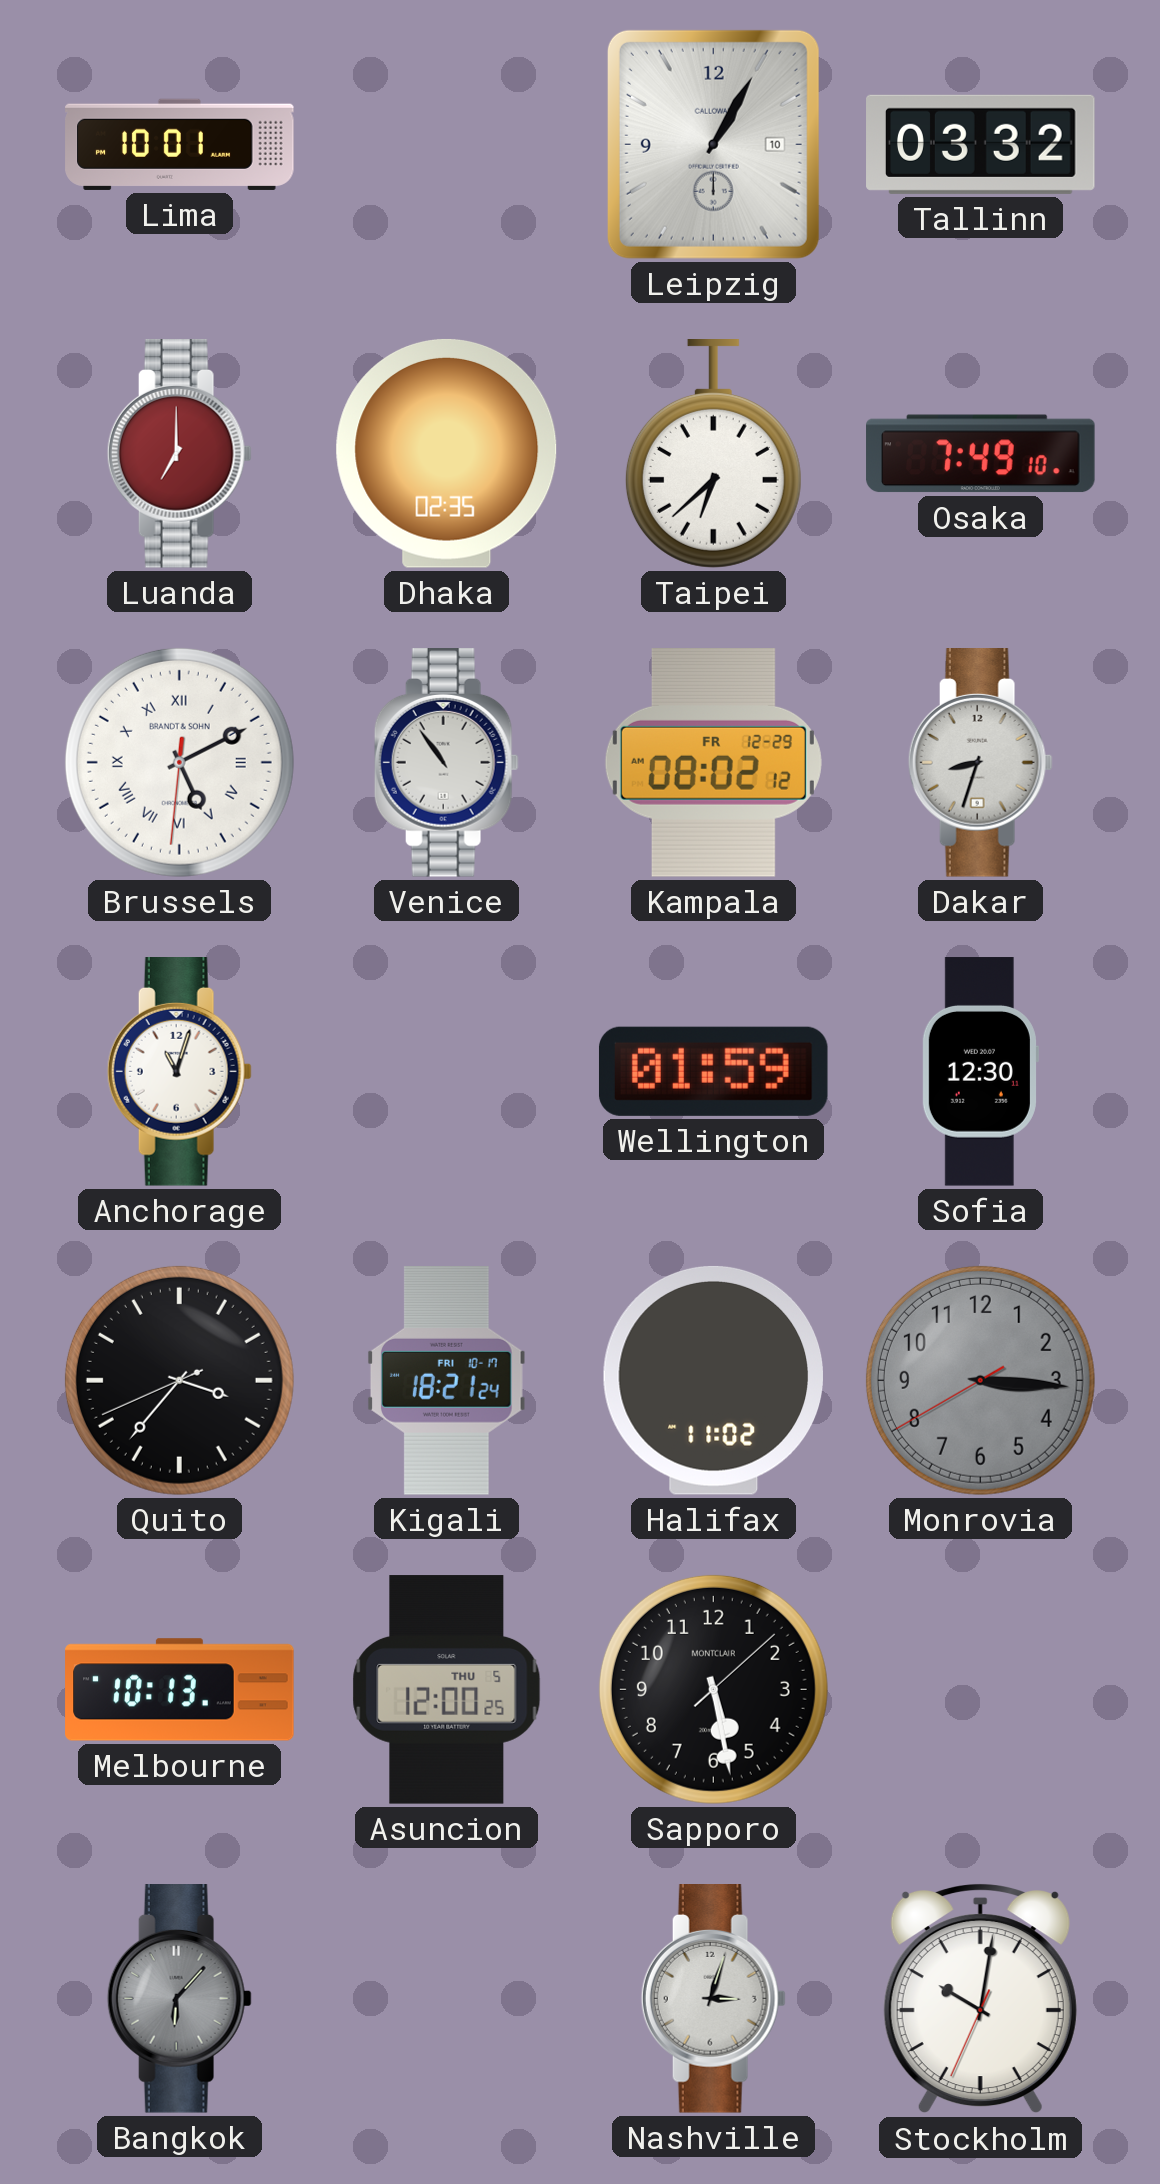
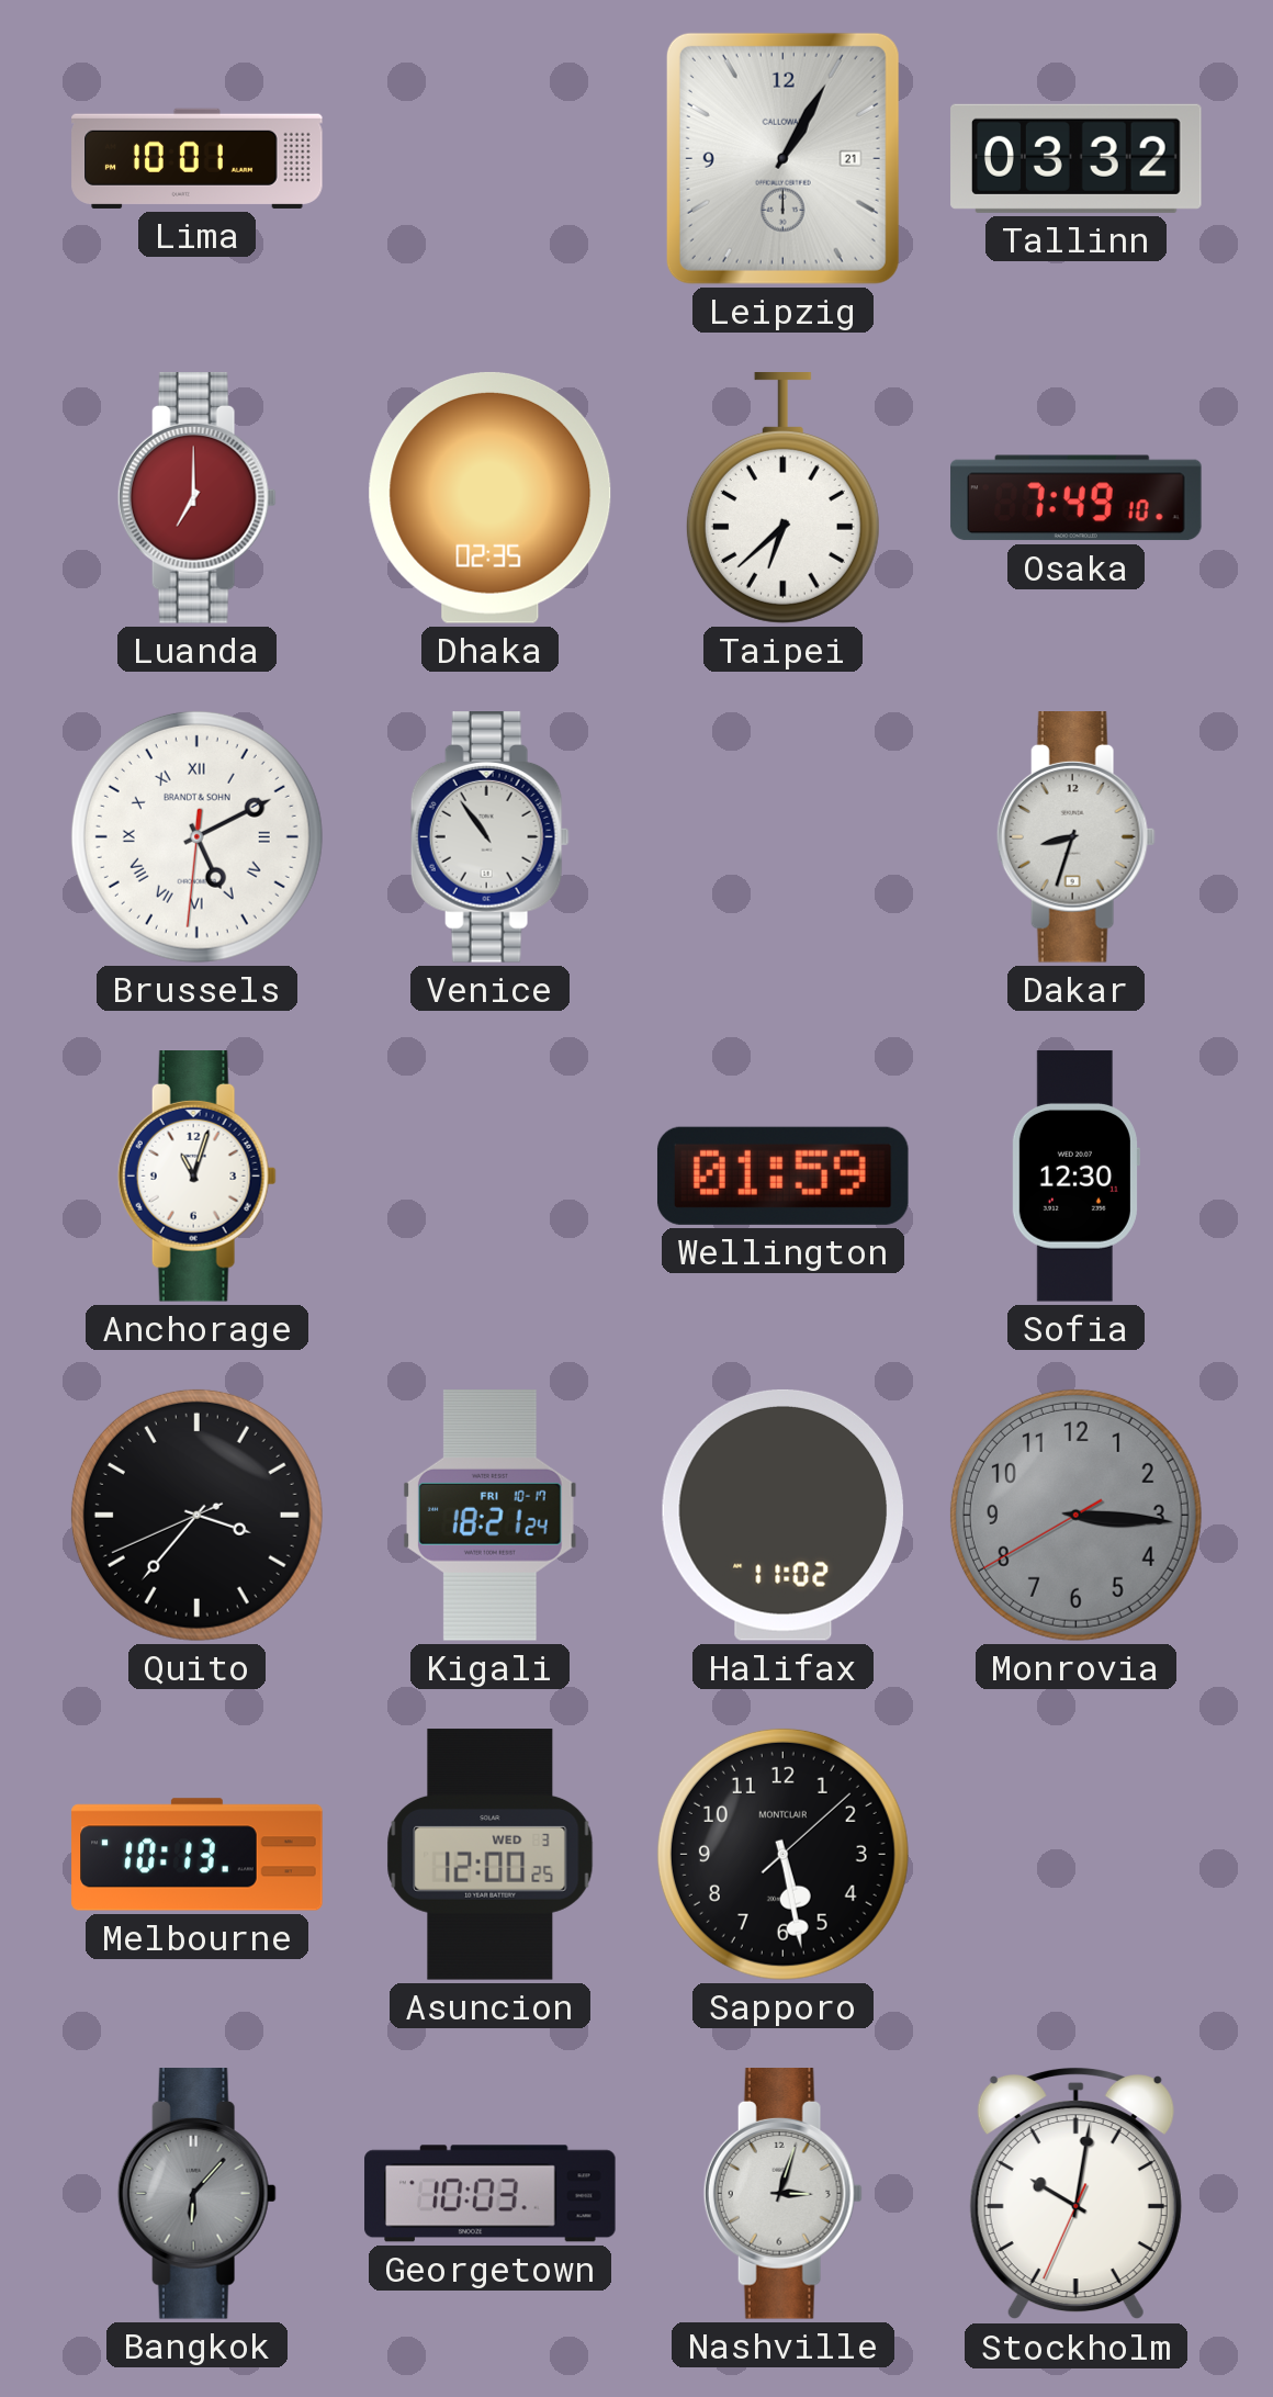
Leipzig date: 10 -> 21
Kampala: 08:02 -> none
Asuncion date: THU 5 -> WED 3
Georgetown: none -> 10:03
